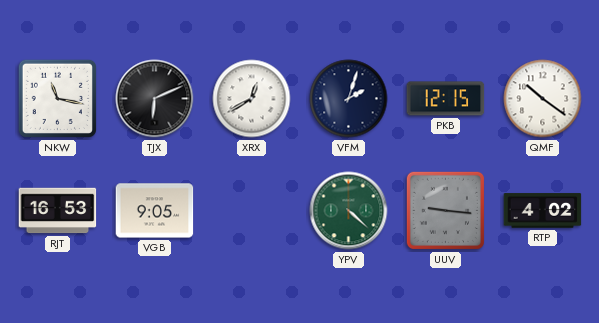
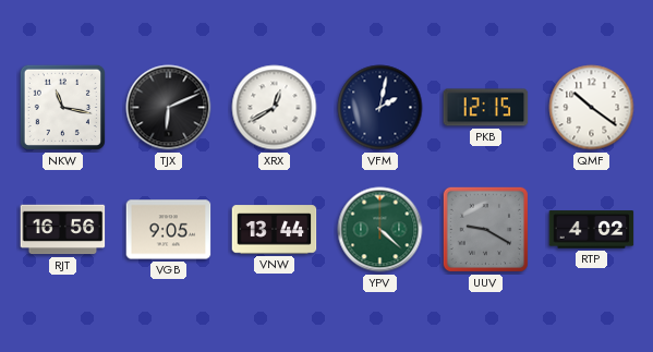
VFM: 2:03 -> 2:02
RJT: 16:53 -> 16:56
VNW: none -> 13:44
UUV: 9:16 -> 9:20
